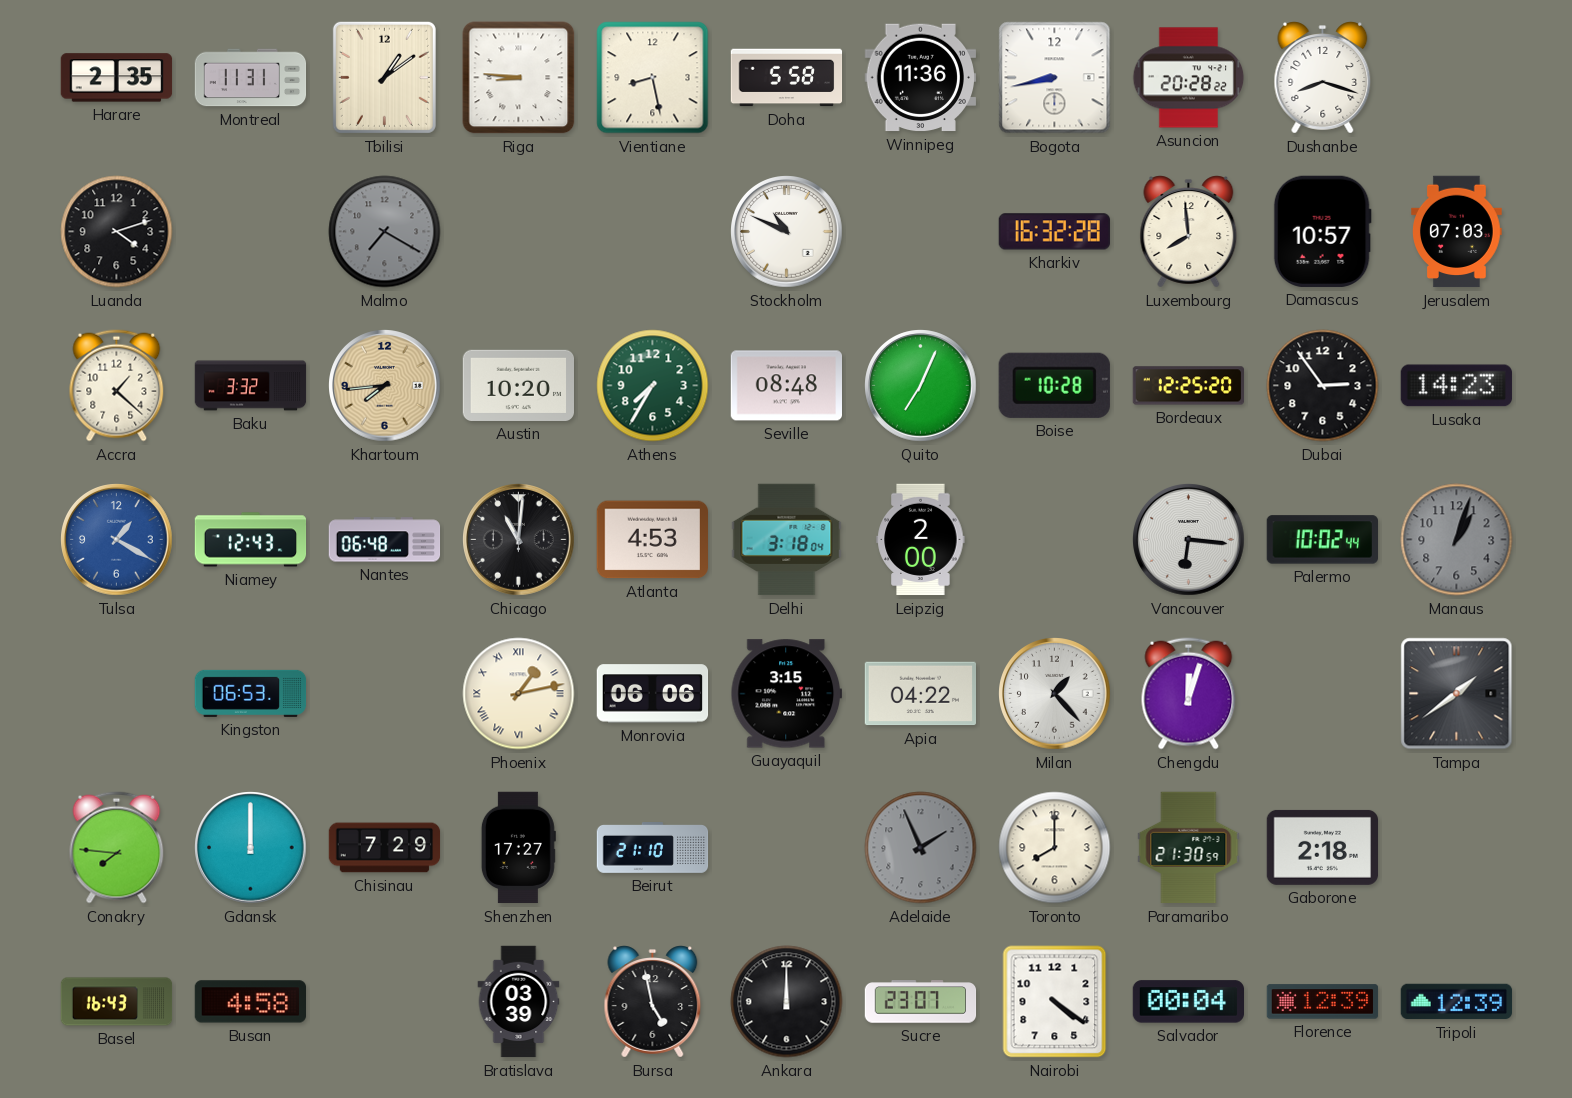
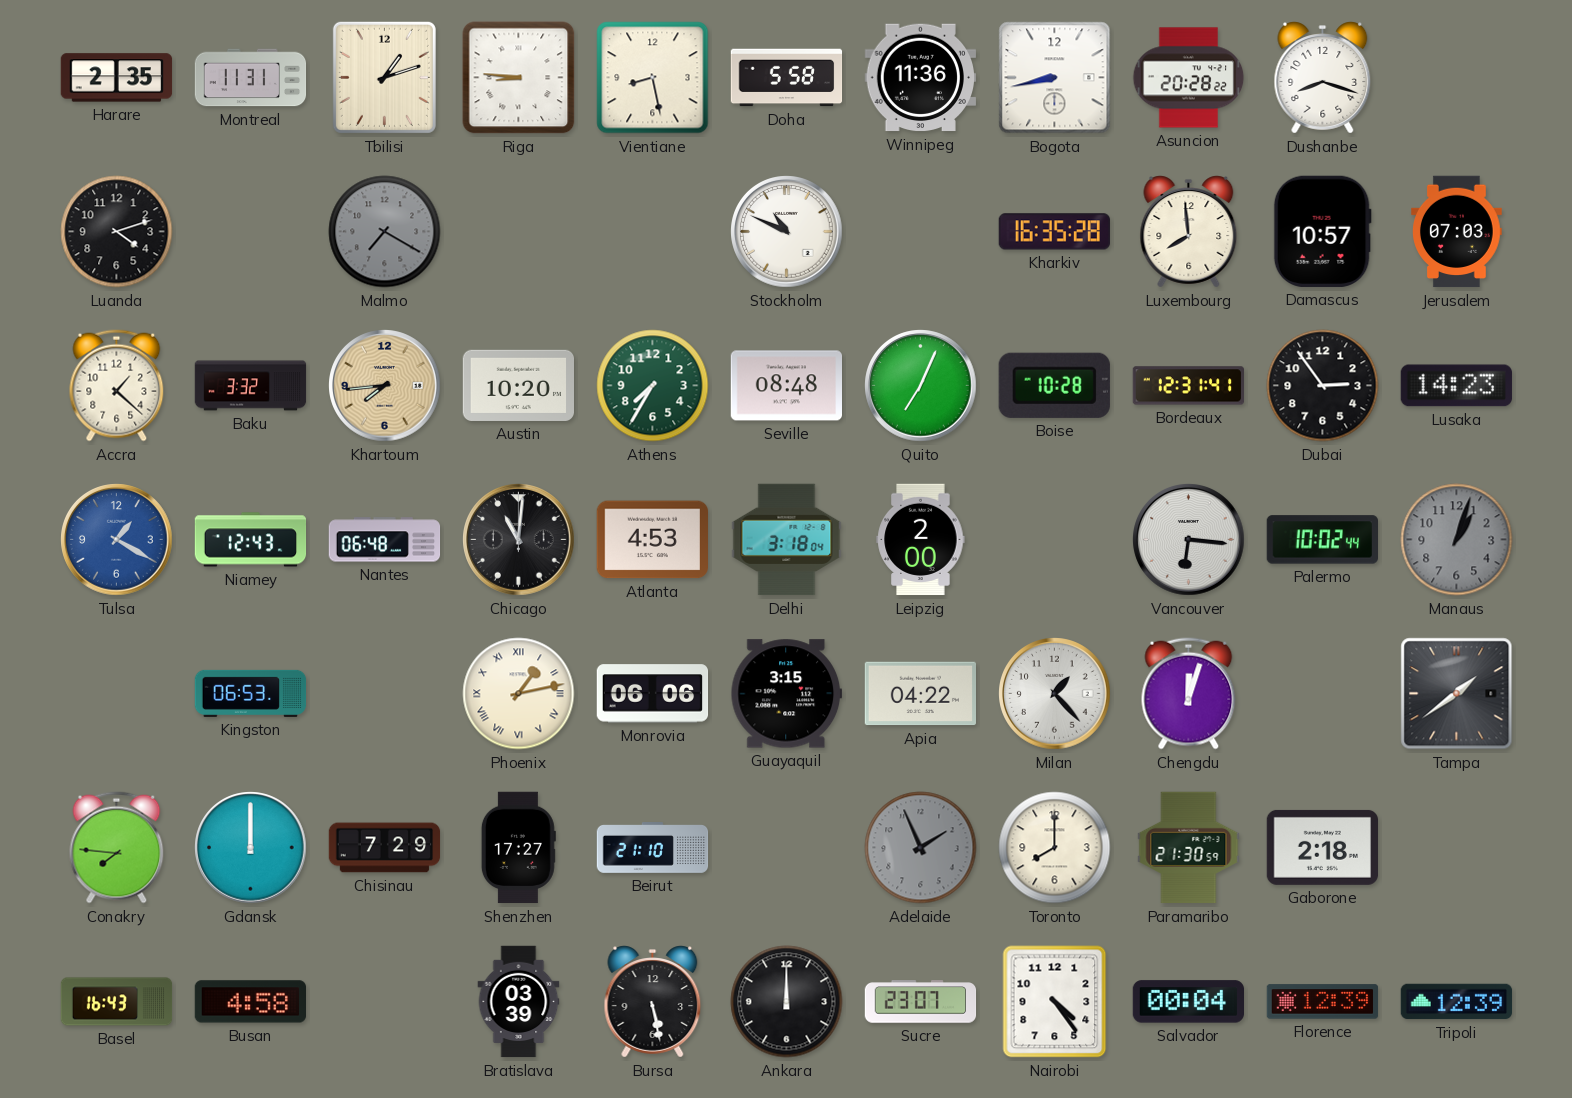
Tbilisi: 1:09 -> 1:12
Kharkiv: 16:32 -> 16:35
Bordeaux: 12:25 -> 12:31
Bursa: 4:58 -> 5:28
Nairobi: 4:21 -> 4:24
